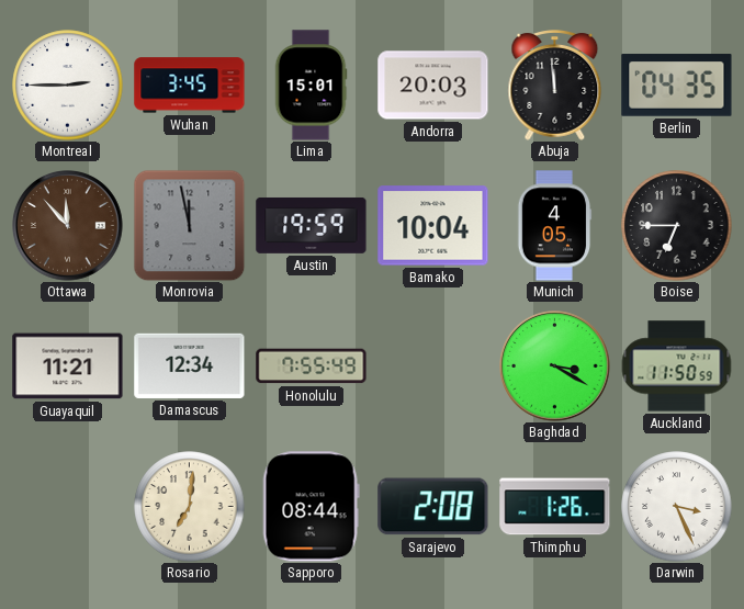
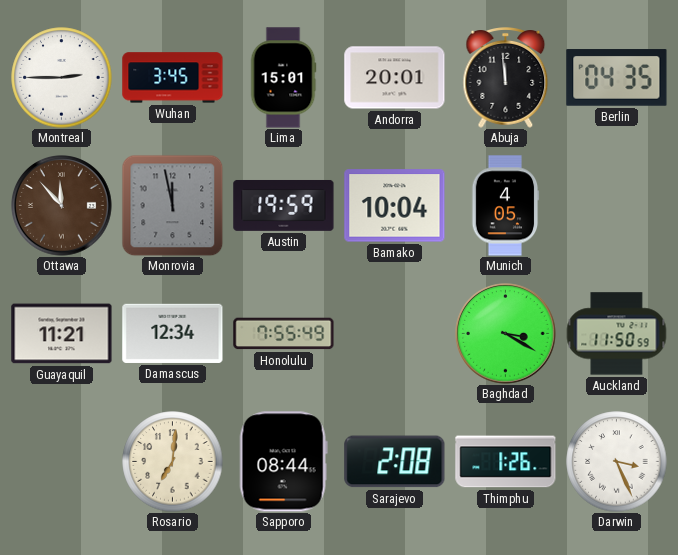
Andorra: 20:03 -> 20:01
Boise: 6:45 -> none
